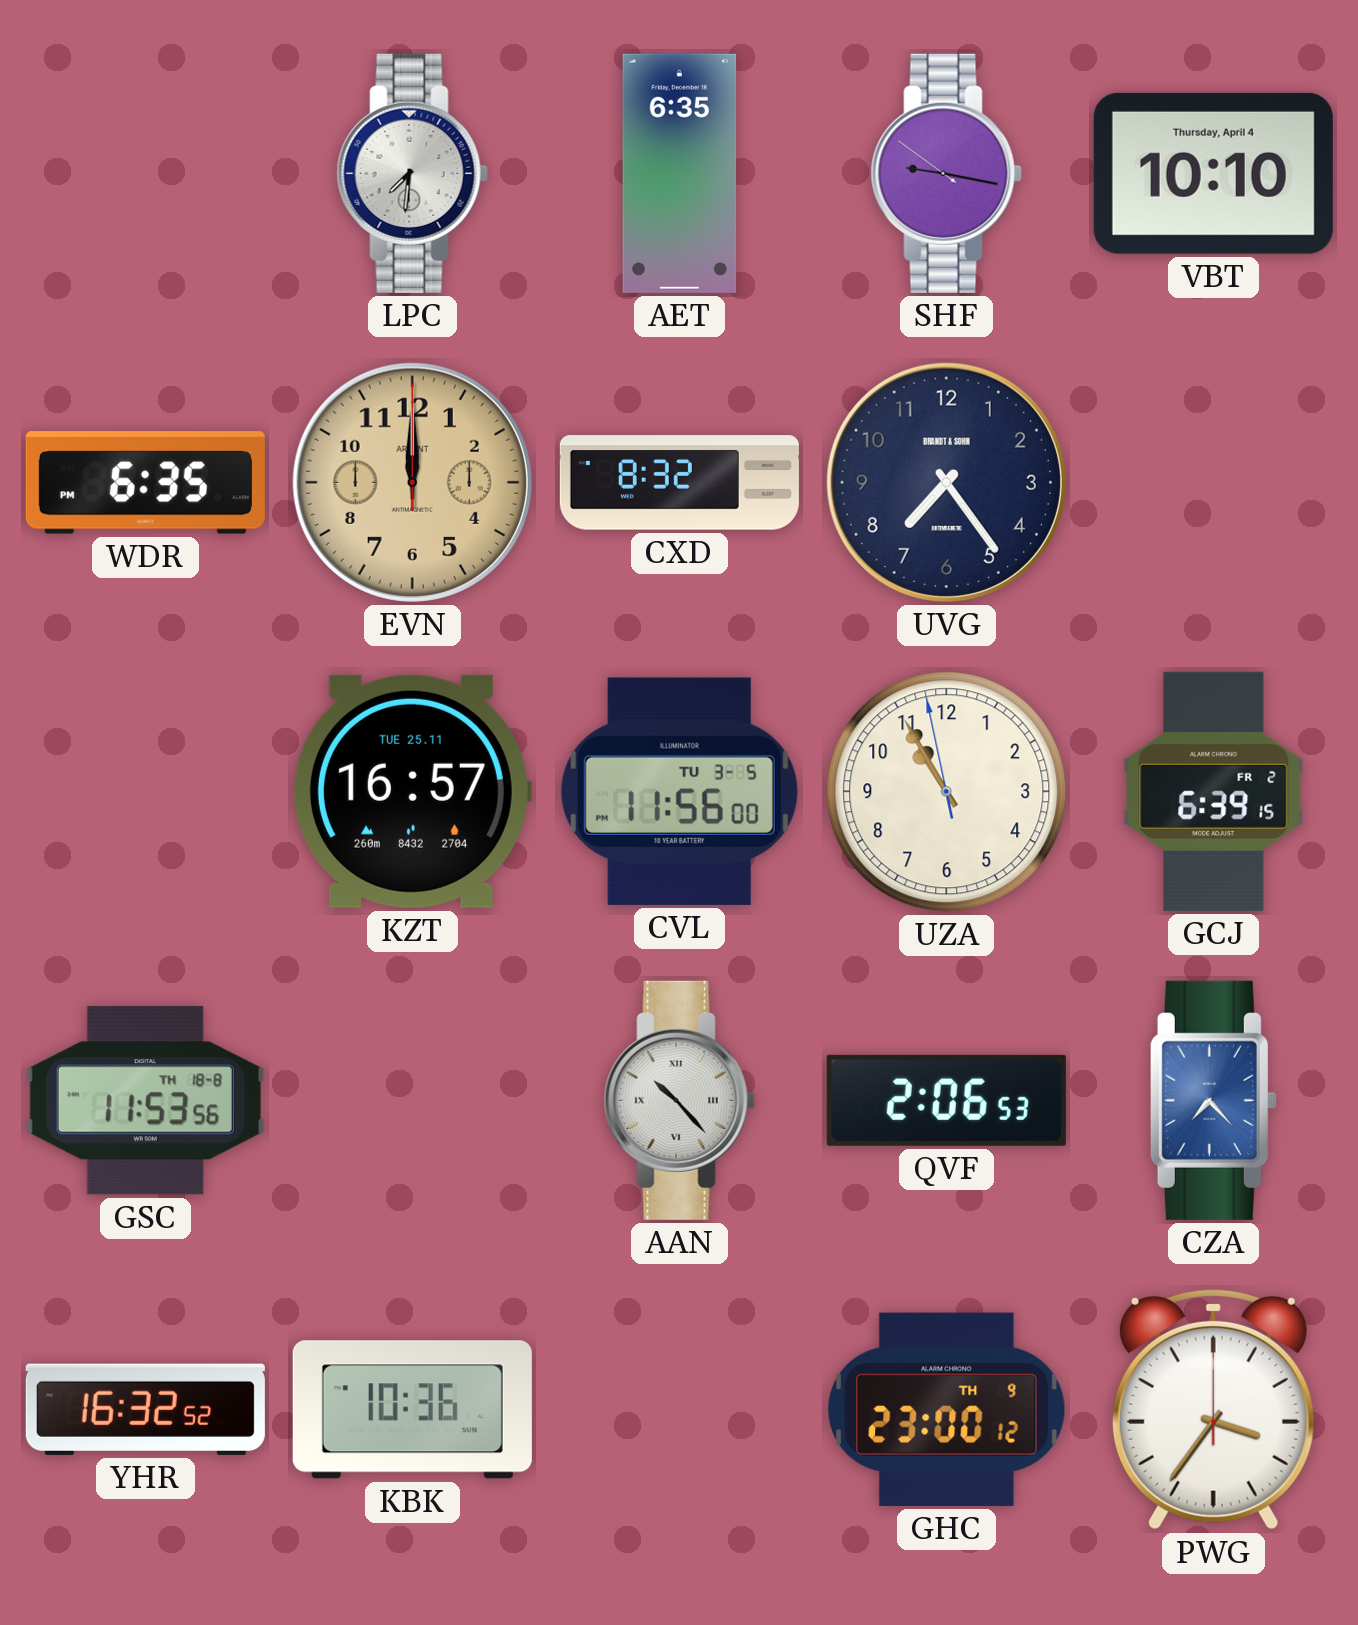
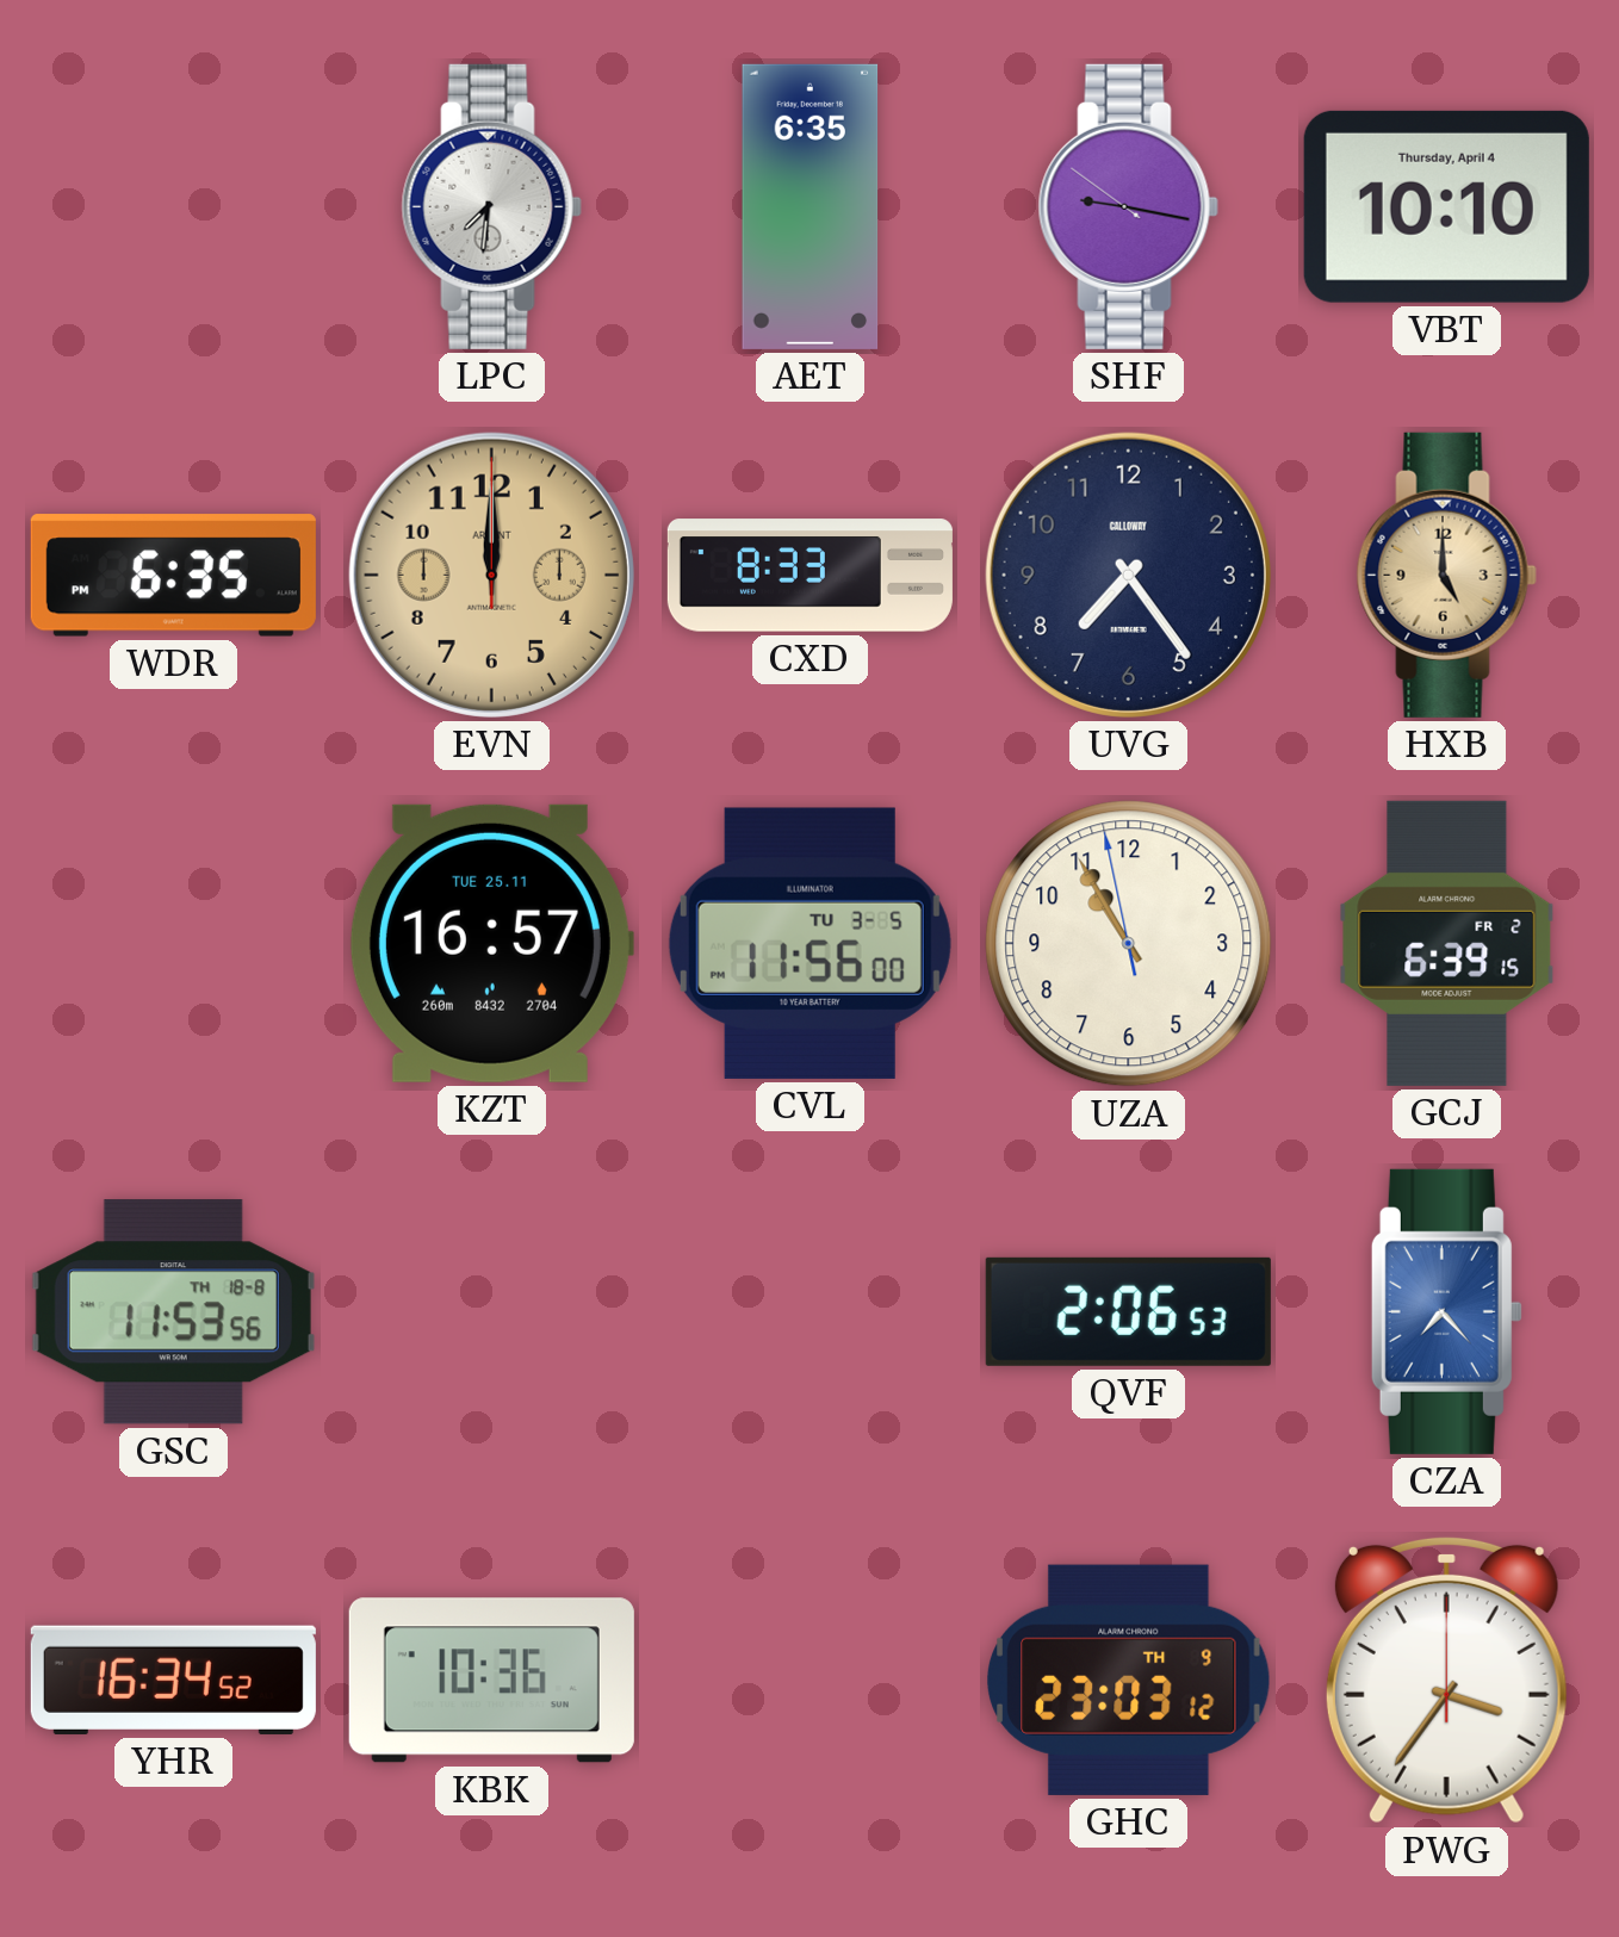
CXD: 8:32 -> 8:33
UVG brand: BRANDT & SOHN -> CALLOWAY
HXB: none -> 5:00
AAN: 10:23 -> none
YHR: 16:32 -> 16:34
GHC: 23:00 -> 23:03
